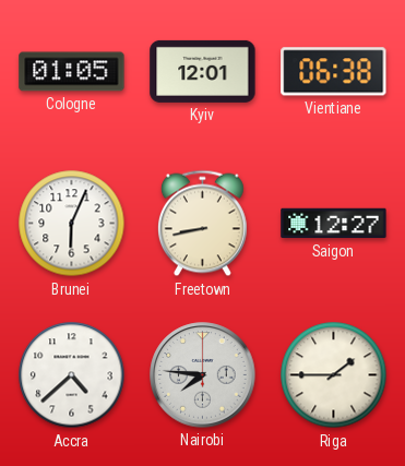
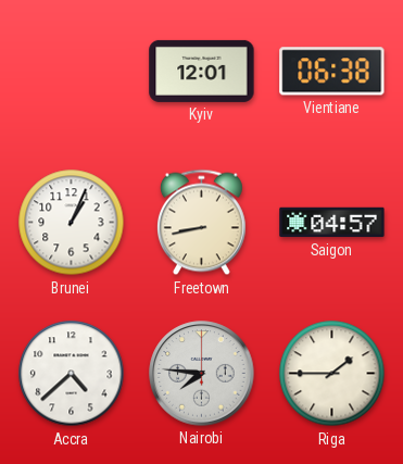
Cologne: 01:05 -> none
Brunei: 6:04 -> 1:04
Saigon: 12:27 -> 04:57
